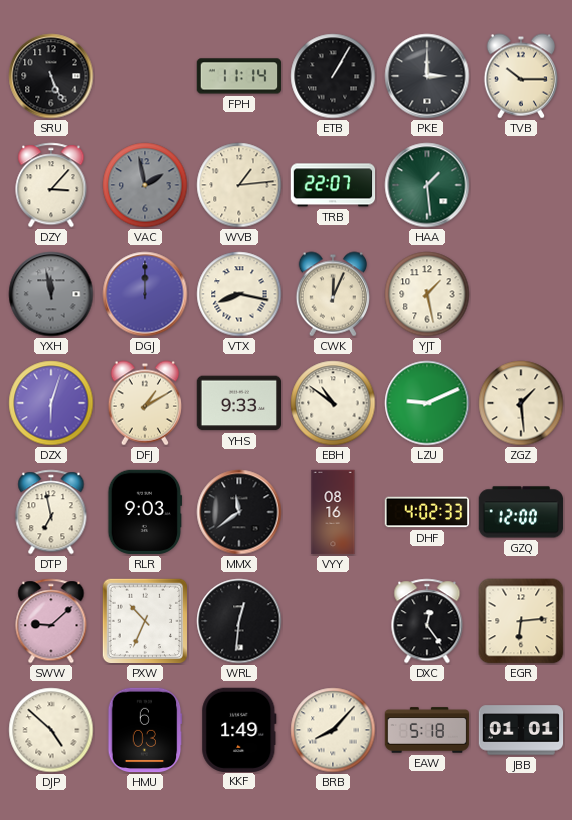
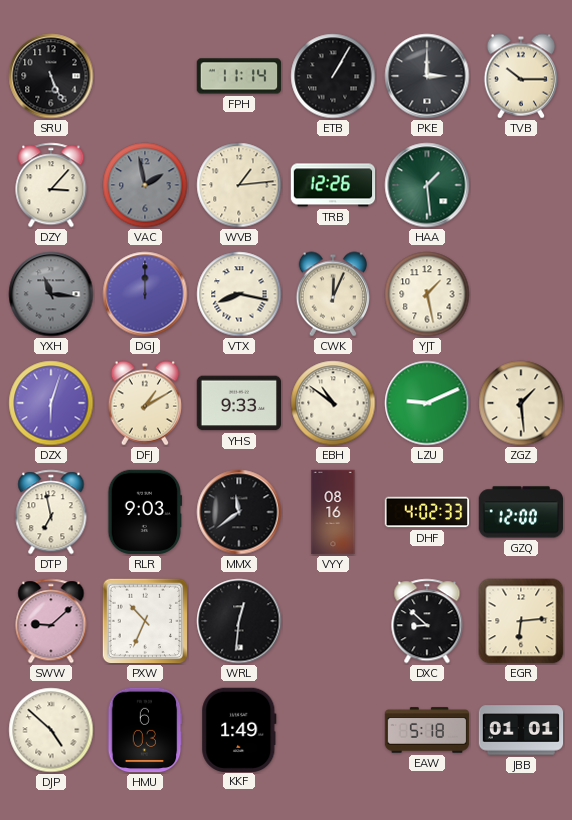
TRB: 22:07 -> 12:26
YXH: 11:58 -> 11:16
DXC: 12:24 -> 8:52
BRB: 8:07 -> none
